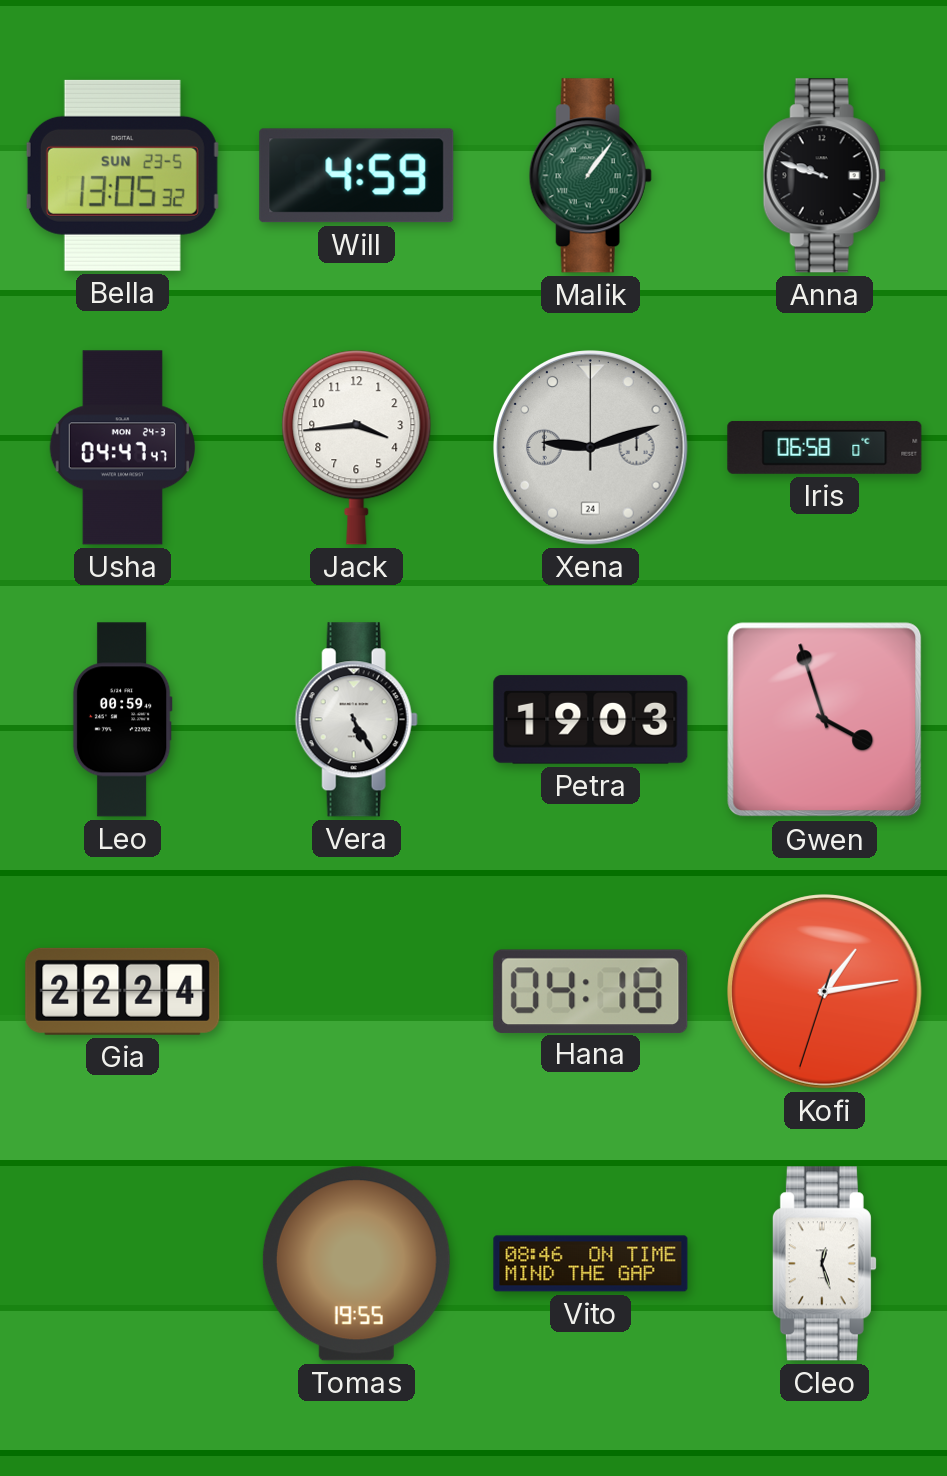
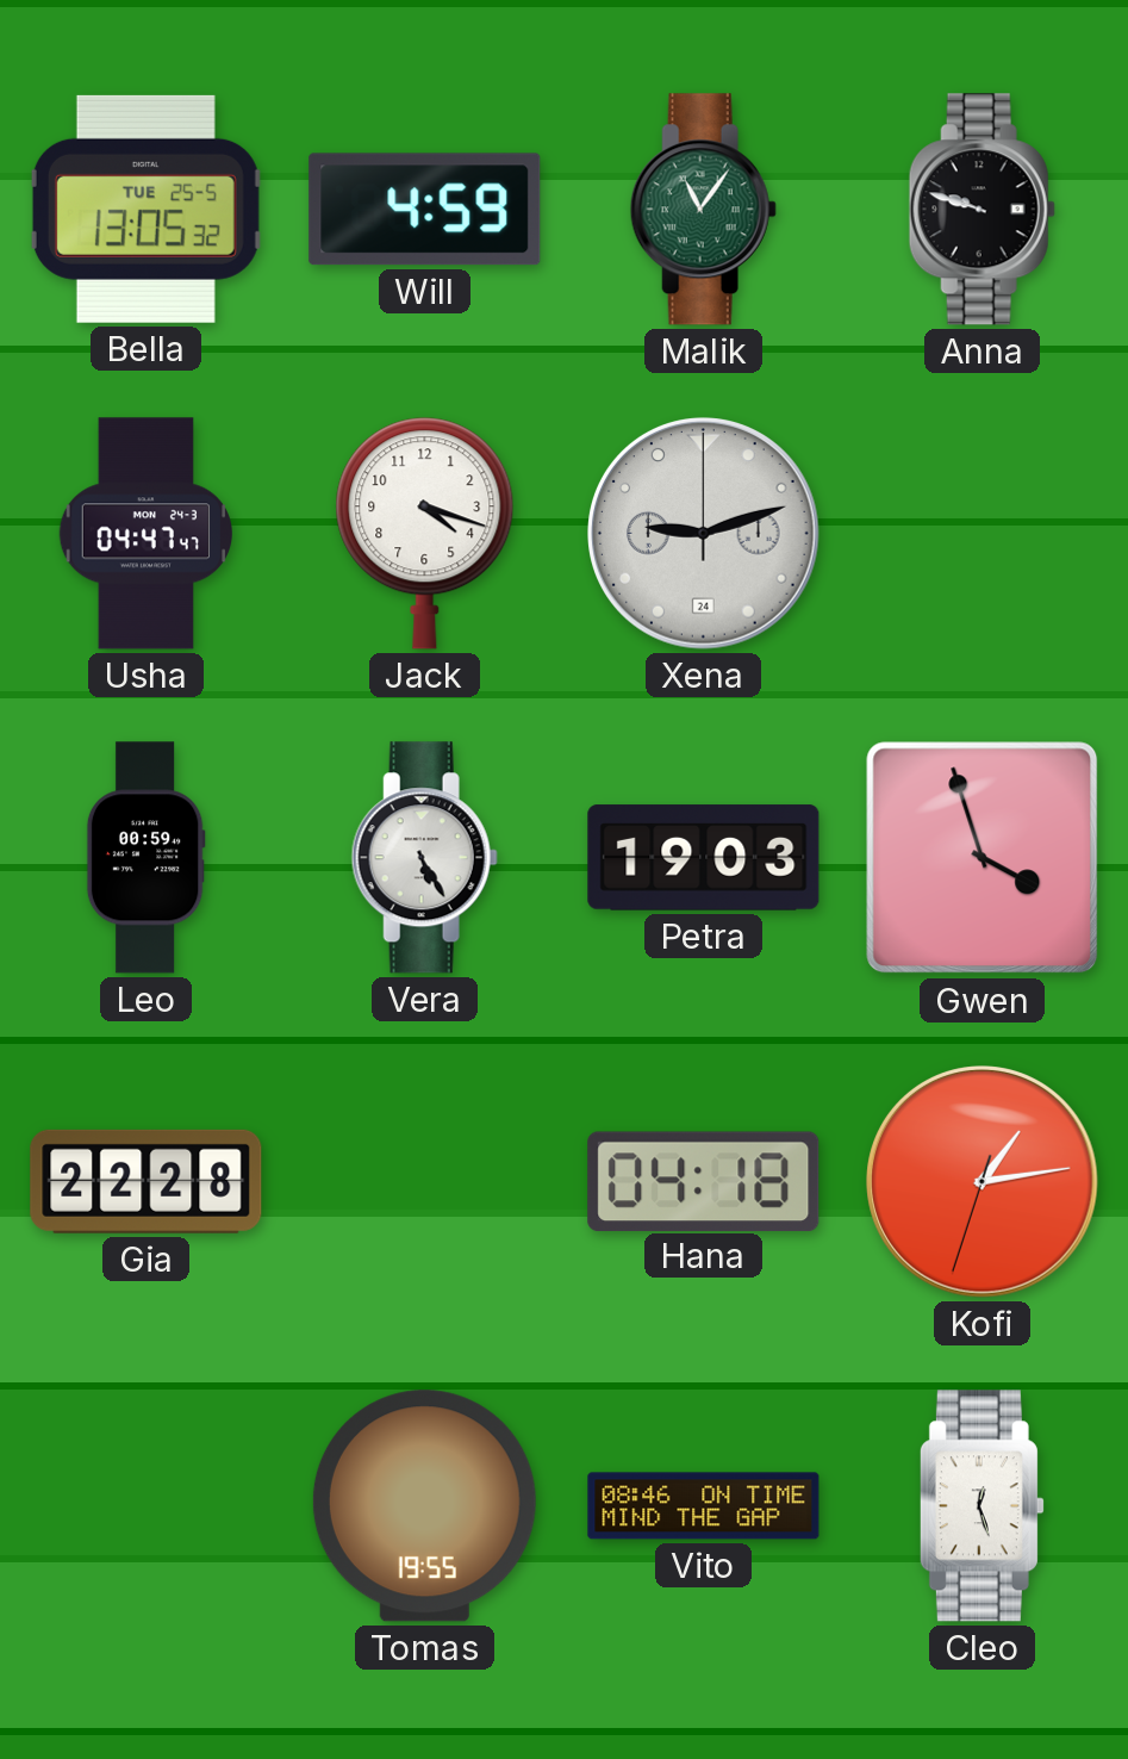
Bella date: SUN 23-5 -> TUE 25-5
Malik: 1:06 -> 11:06
Jack: 3:44 -> 4:18
Iris: 06:58 -> none
Gia: 22:24 -> 22:28
